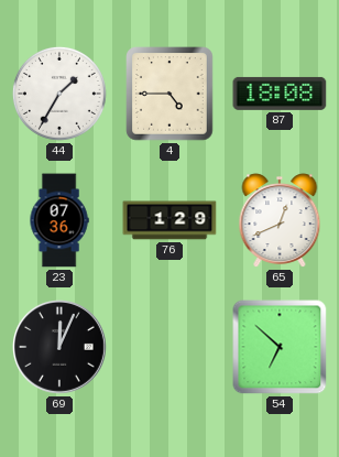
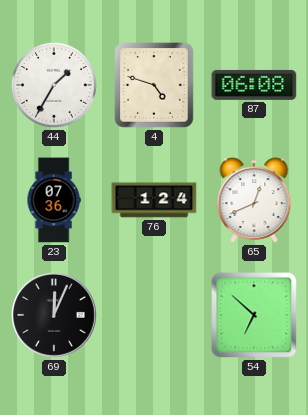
4: 4:45 -> 4:48
87: 18:08 -> 06:08
76: 1:29 -> 1:24
